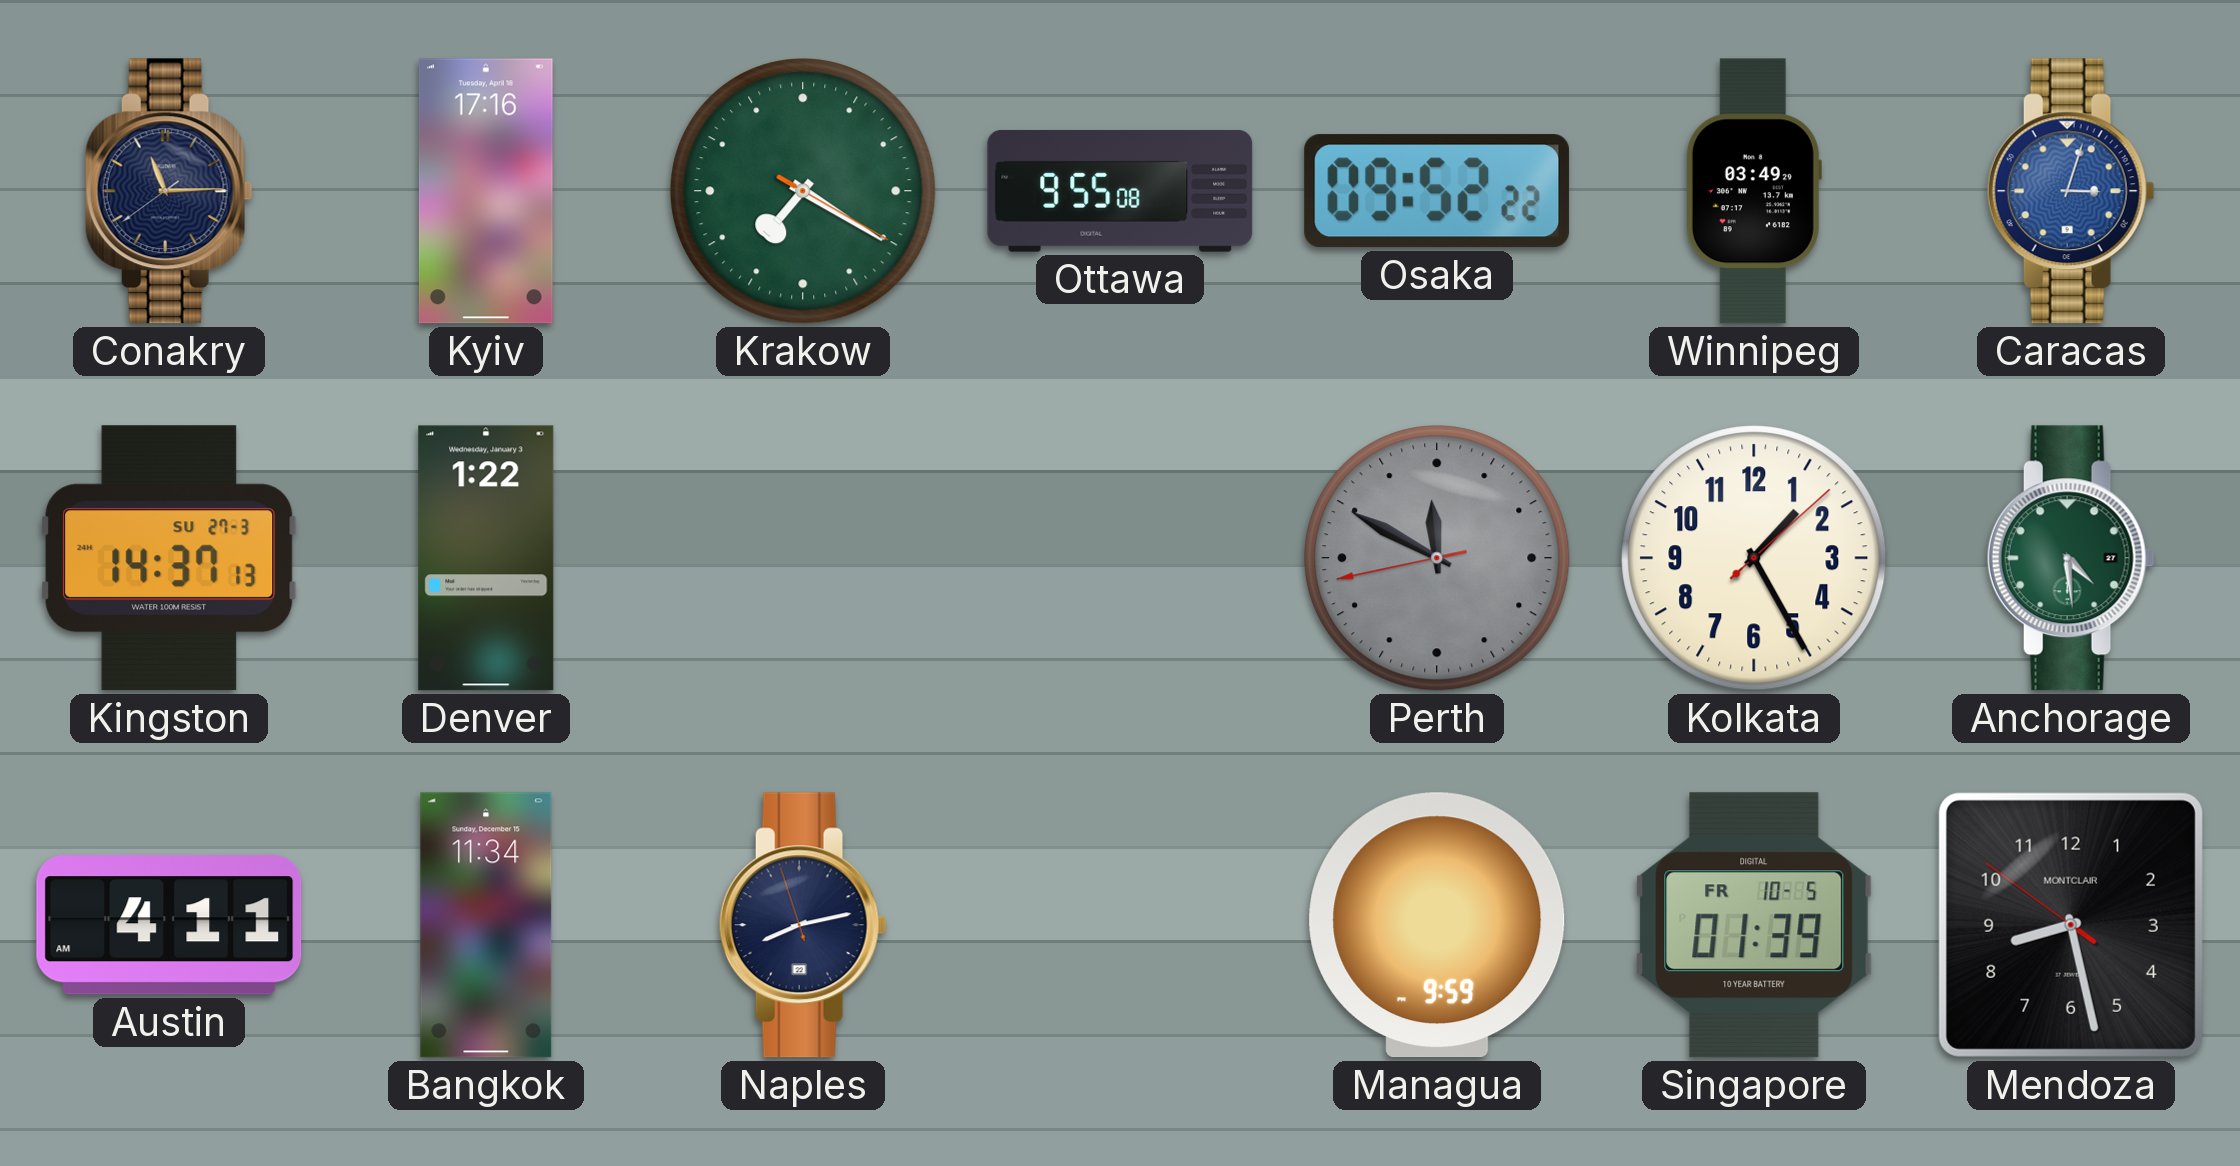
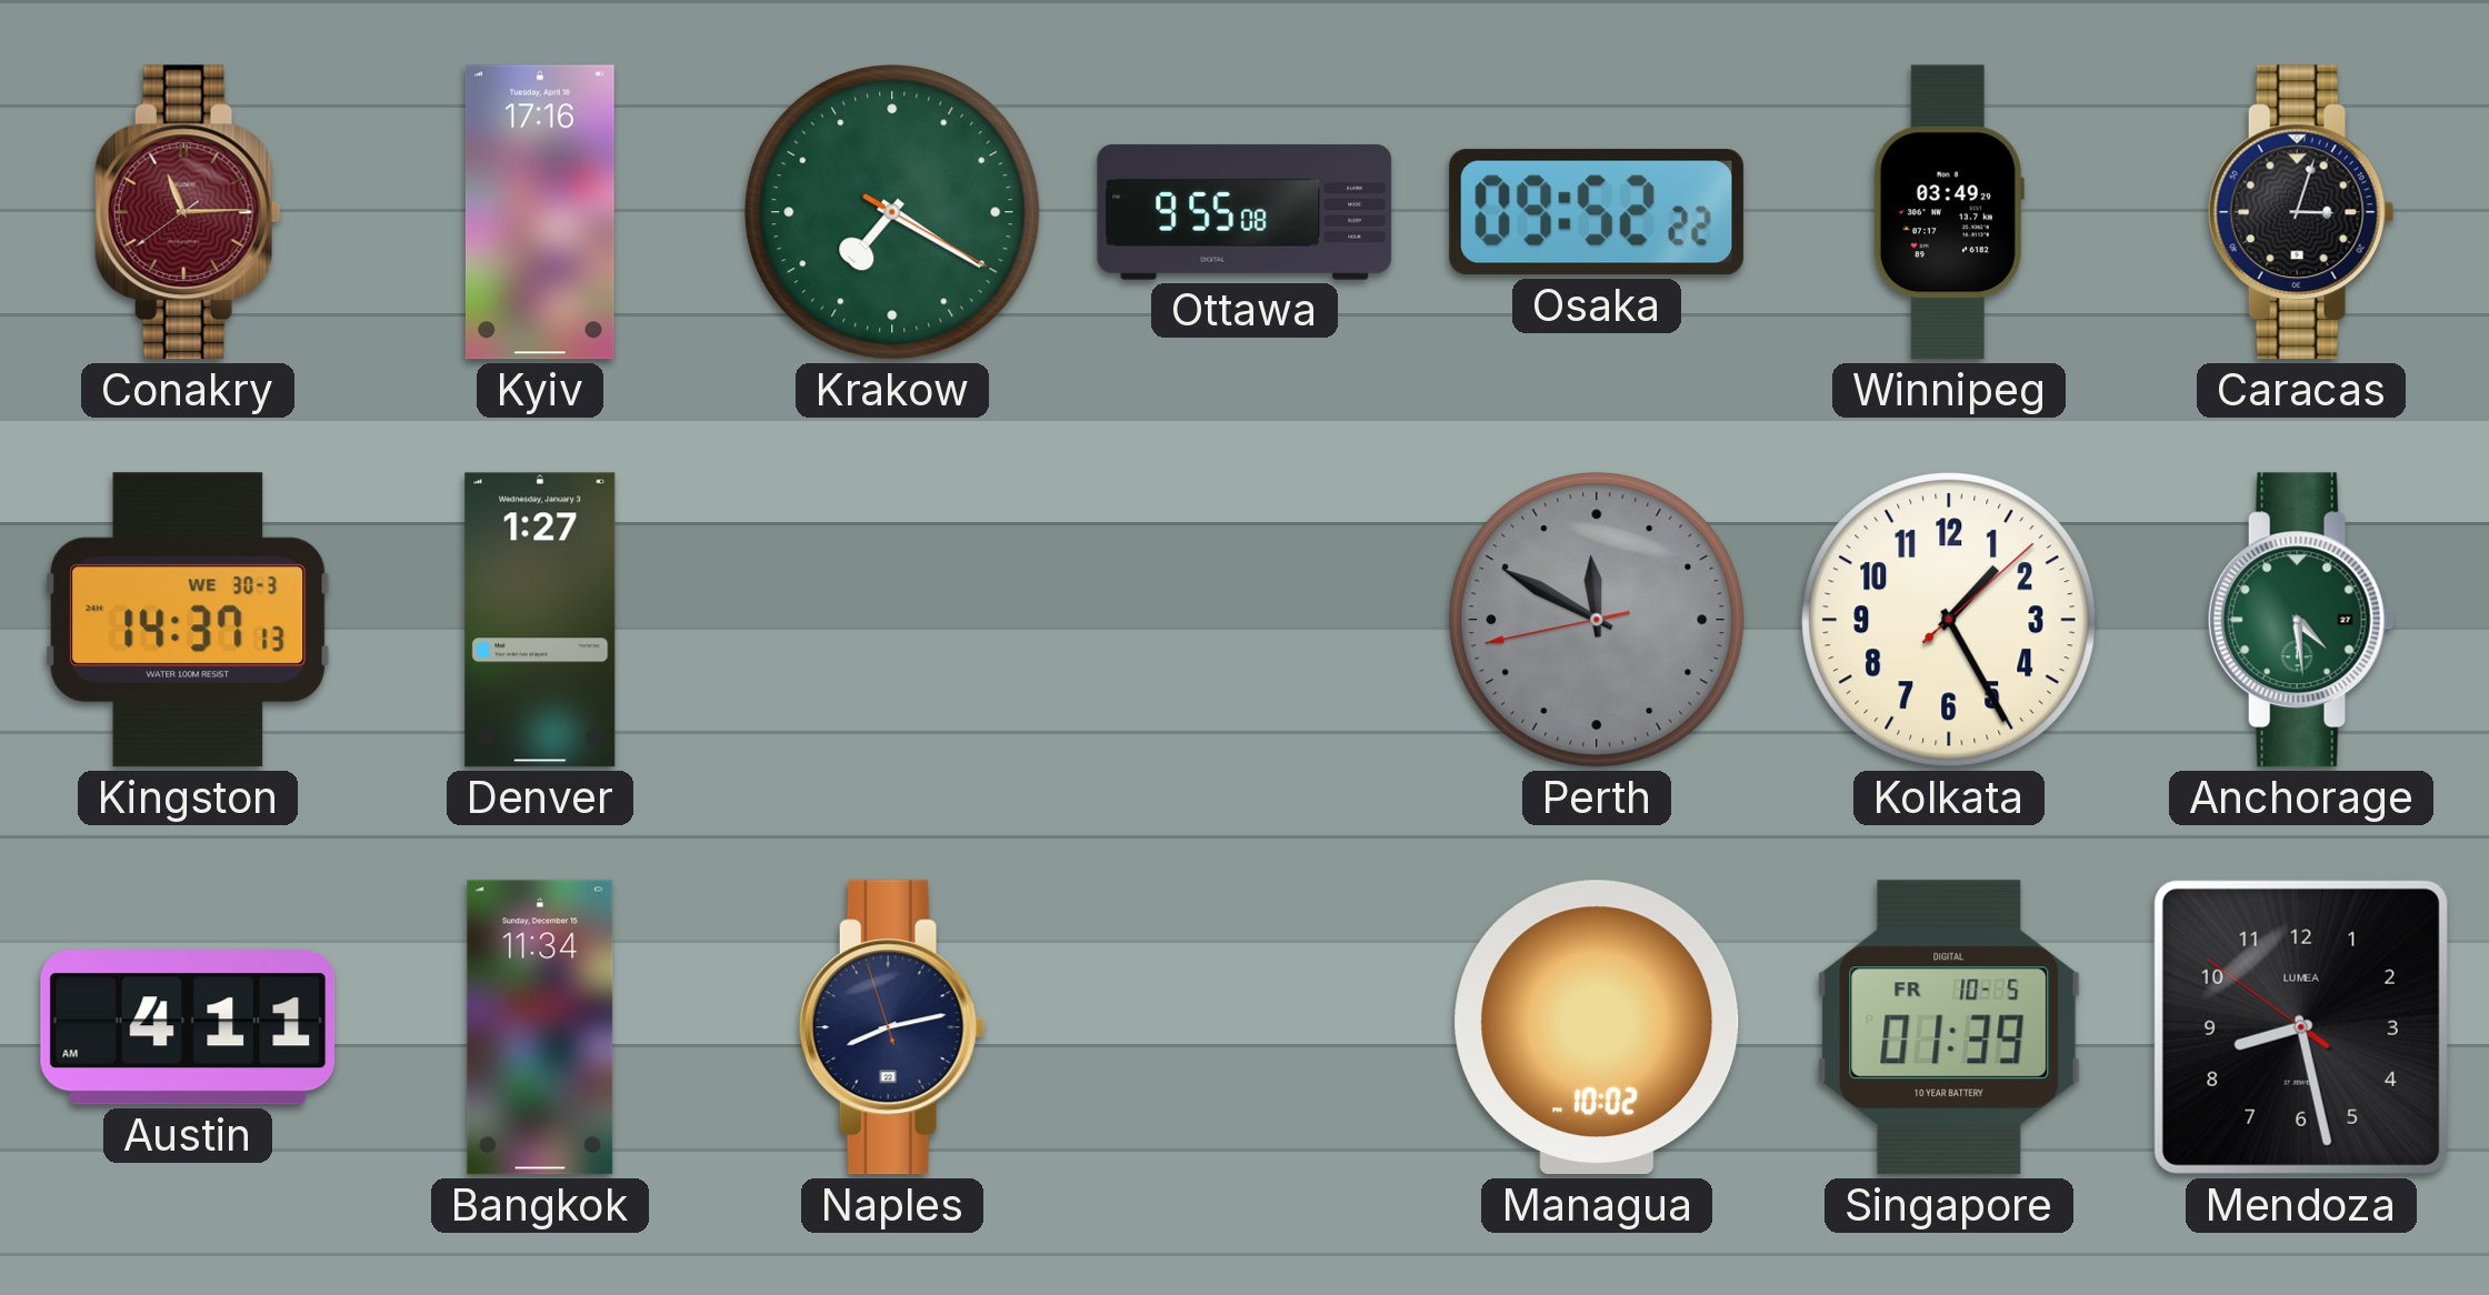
Conakry dial: navy -> burgundy
Caracas dial: blue -> black
Kingston date: SU 27-3 -> WE 30-3
Denver: 1:22 -> 1:27
Managua: 9:59 -> 10:02
Mendoza brand: MONTCLAIR -> LUMEA
